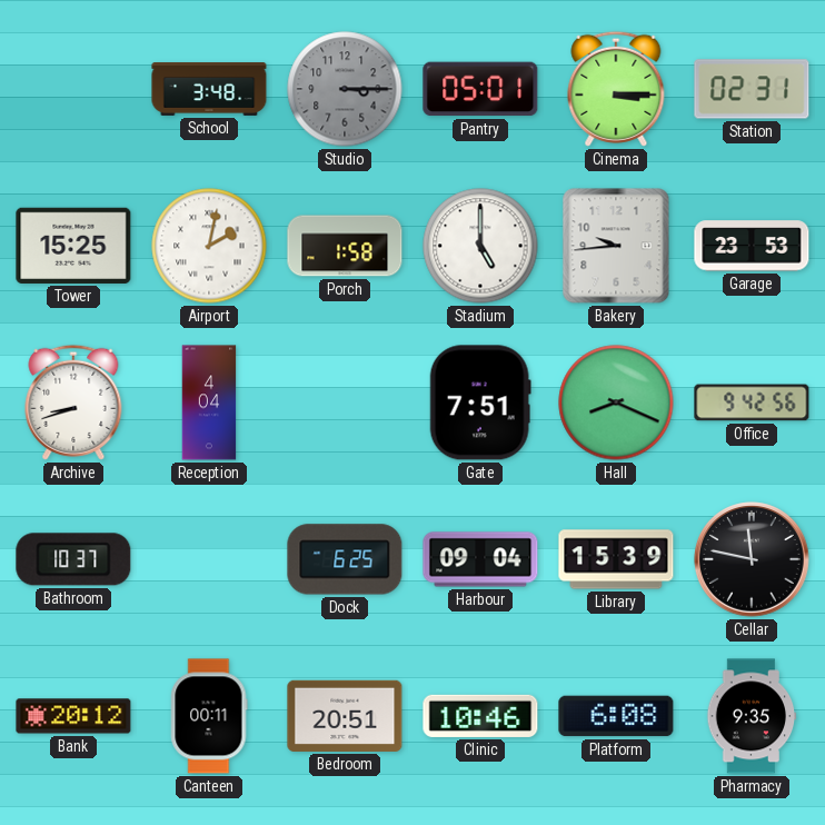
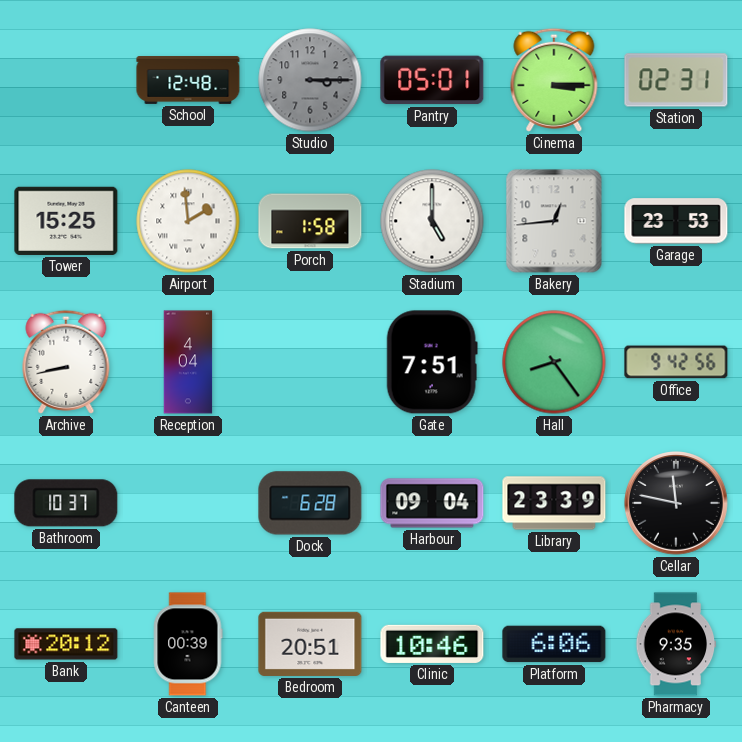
School: 3:48 -> 12:48
Airport: 2:02 -> 1:59
Bakery: 9:44 -> 12:44
Archive: 8:42 -> 8:43
Hall: 8:19 -> 8:24
Dock: 6:25 -> 6:28
Library: 15:39 -> 23:39
Canteen: 00:11 -> 00:39
Platform: 6:08 -> 6:06
